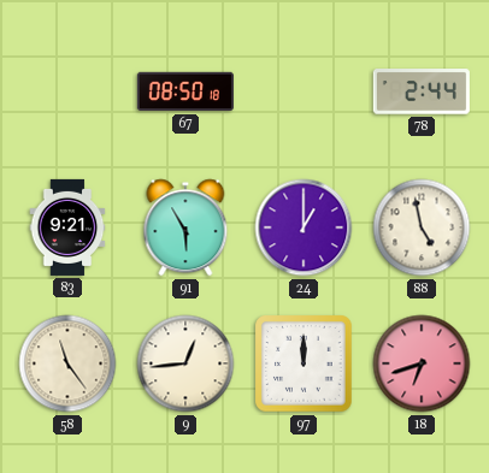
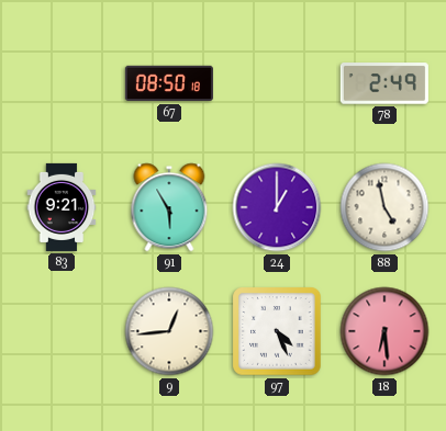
78: 2:44 -> 2:49
58: 11:24 -> none
97: 12:00 -> 4:26
18: 6:42 -> 6:29
